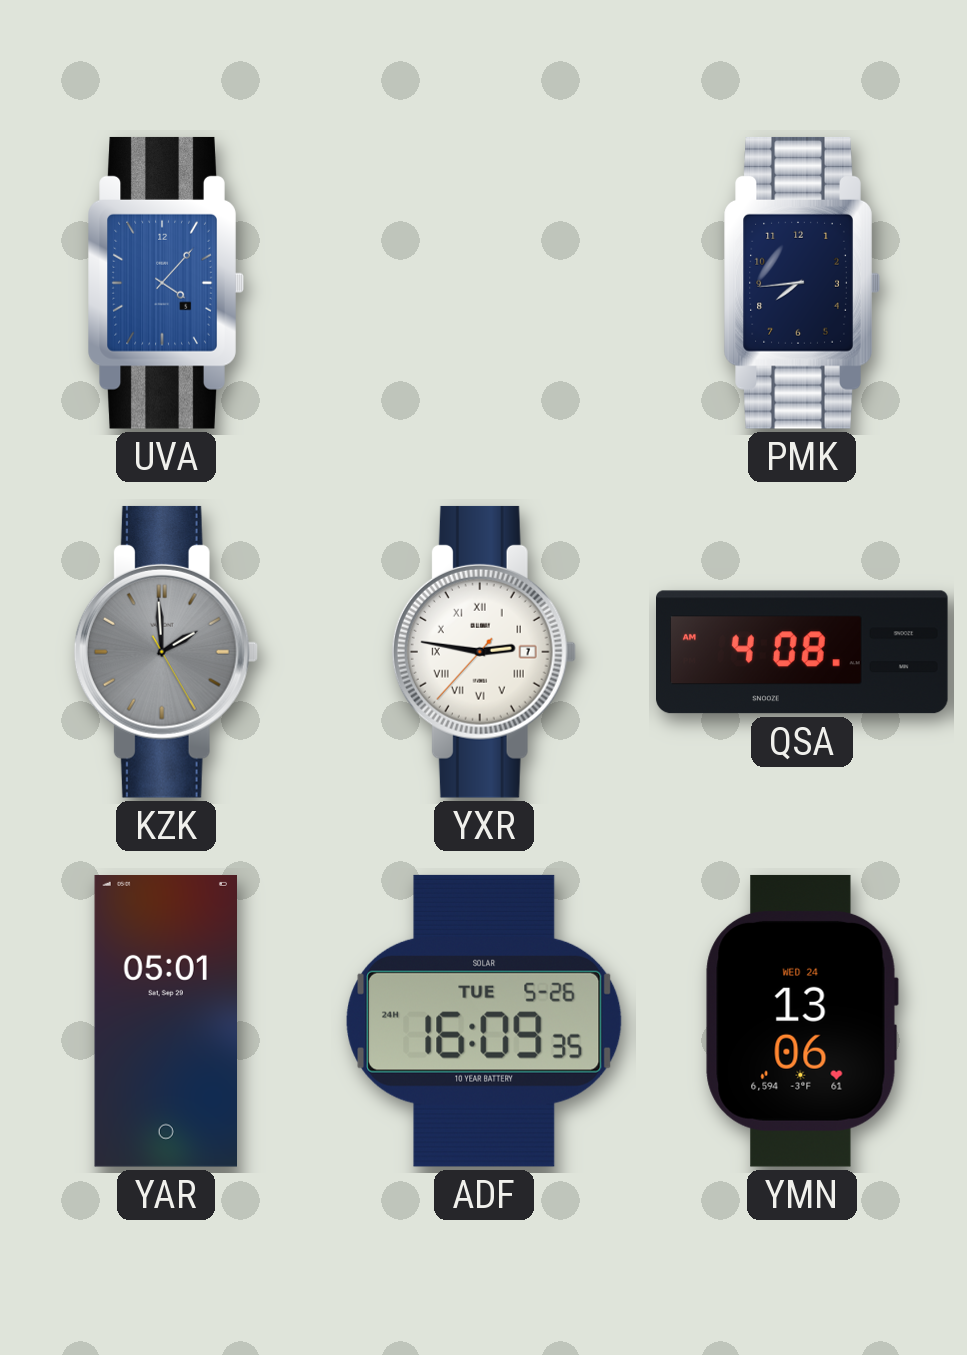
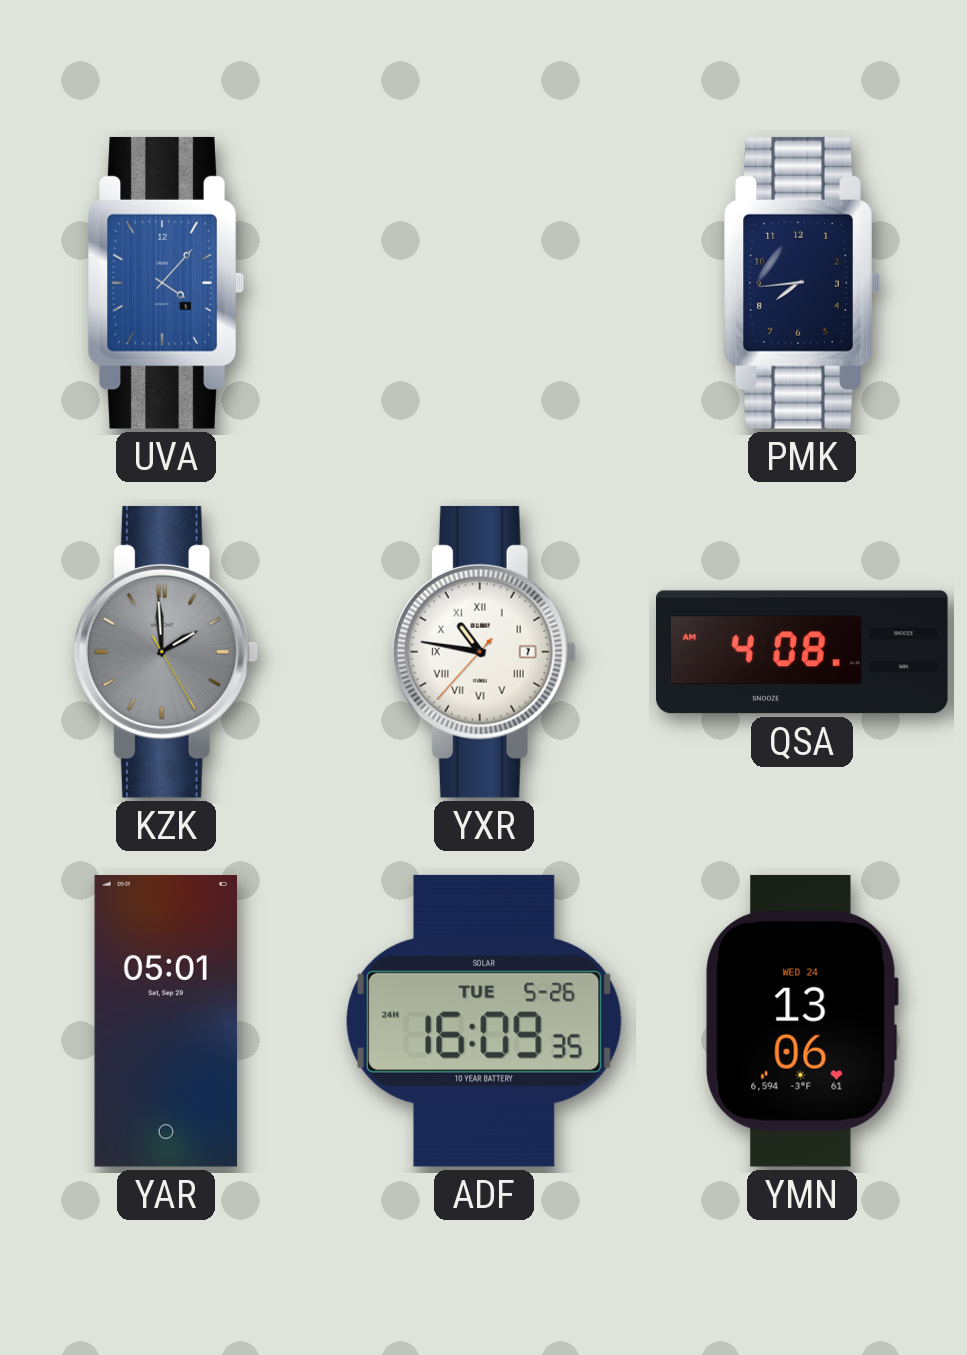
YXR: 2:46 -> 10:46
